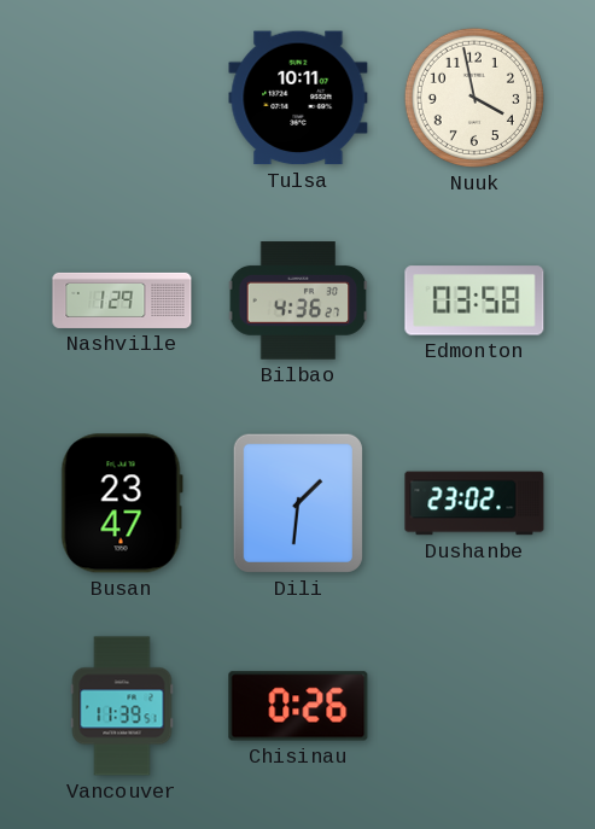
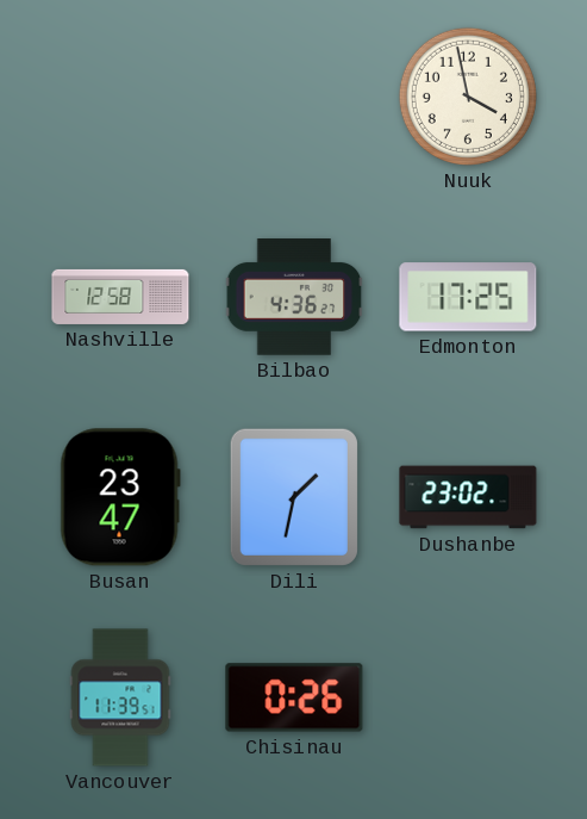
Tulsa: 10:11 -> none
Nashville: 1:29 -> 12:58
Edmonton: 03:58 -> 17:25
Dili: 1:31 -> 1:32
